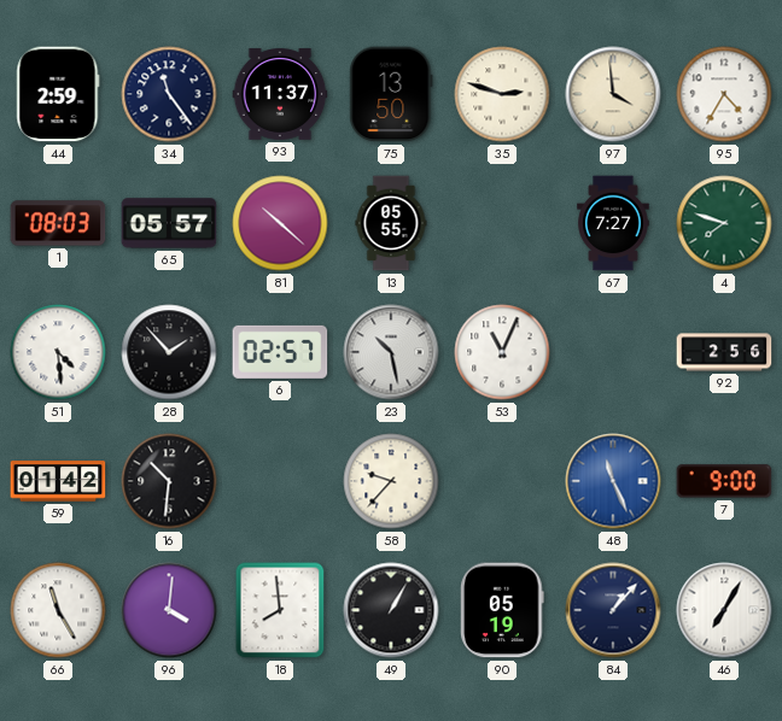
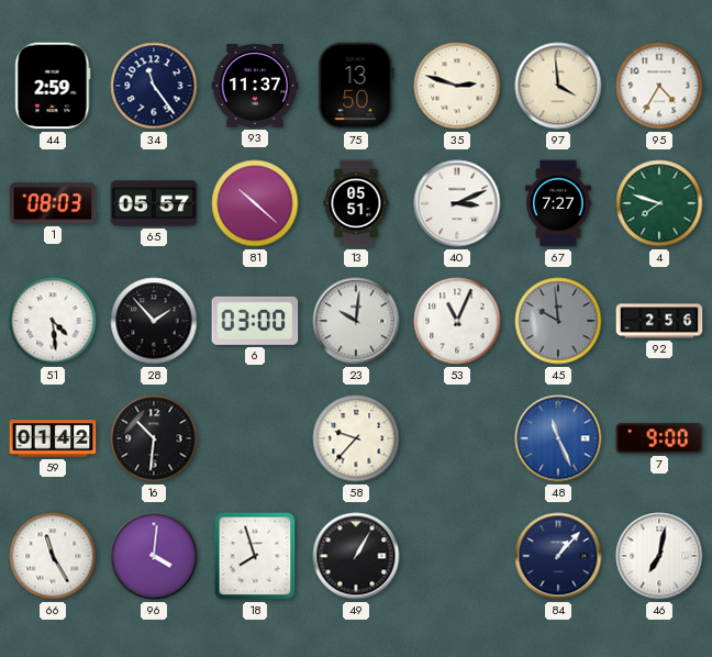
13: 05:55 -> 05:51
40: none -> 3:11
6: 02:57 -> 03:00
23: 10:28 -> 10:01
45: none -> 9:59
18: 7:59 -> 7:57
90: 05:19 -> none
46: 7:05 -> 7:02
